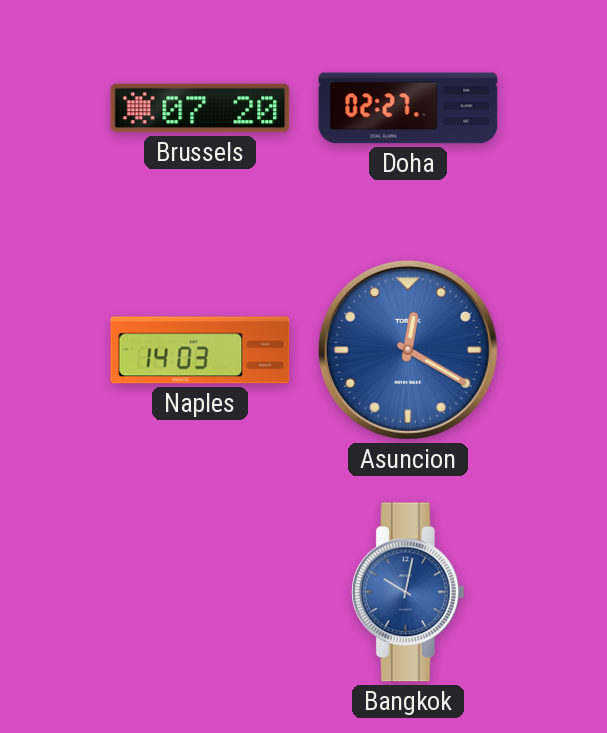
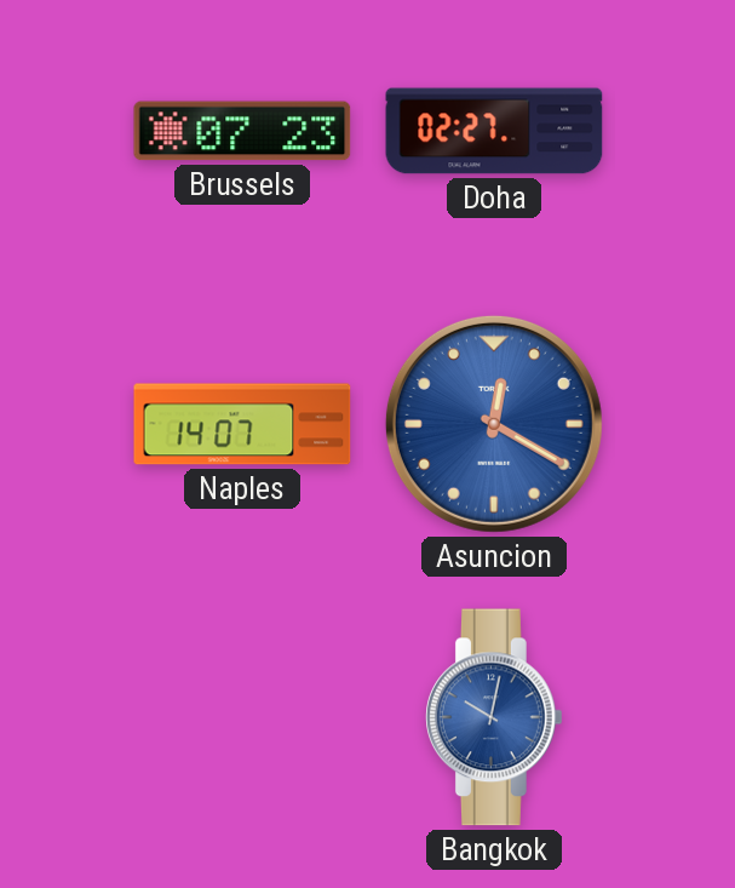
Brussels: 07:20 -> 07:23
Naples: 14:03 -> 14:07
